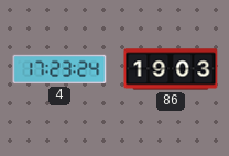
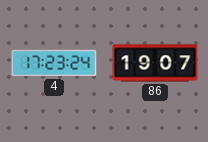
86: 19:03 -> 19:07
